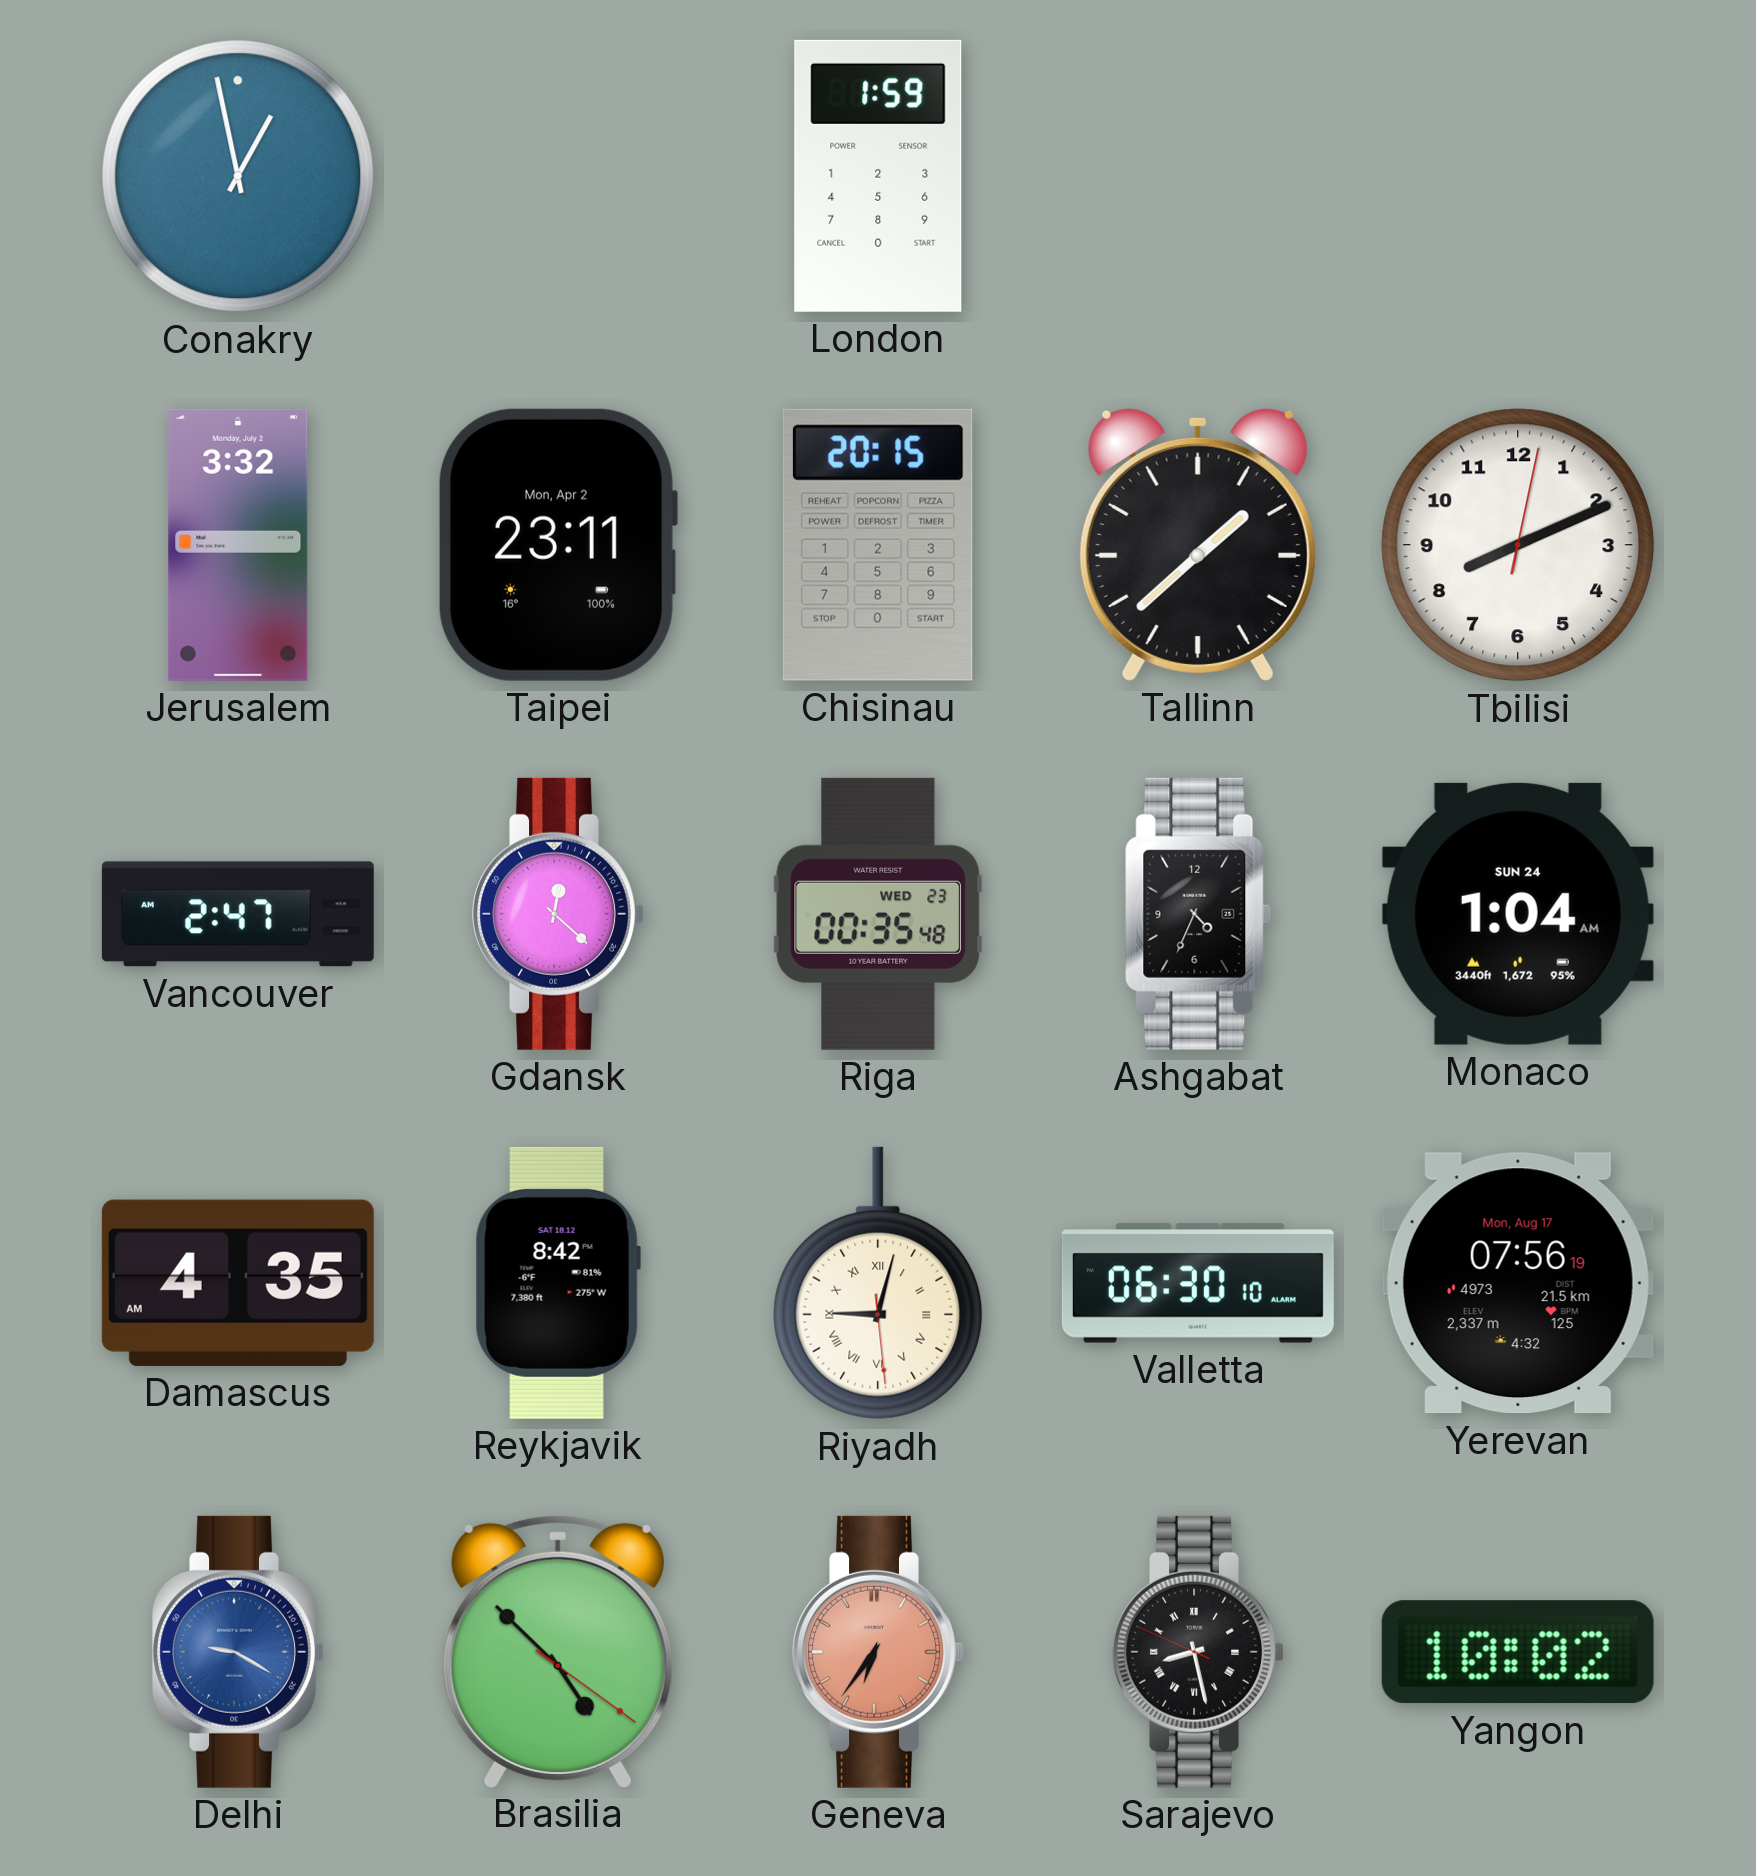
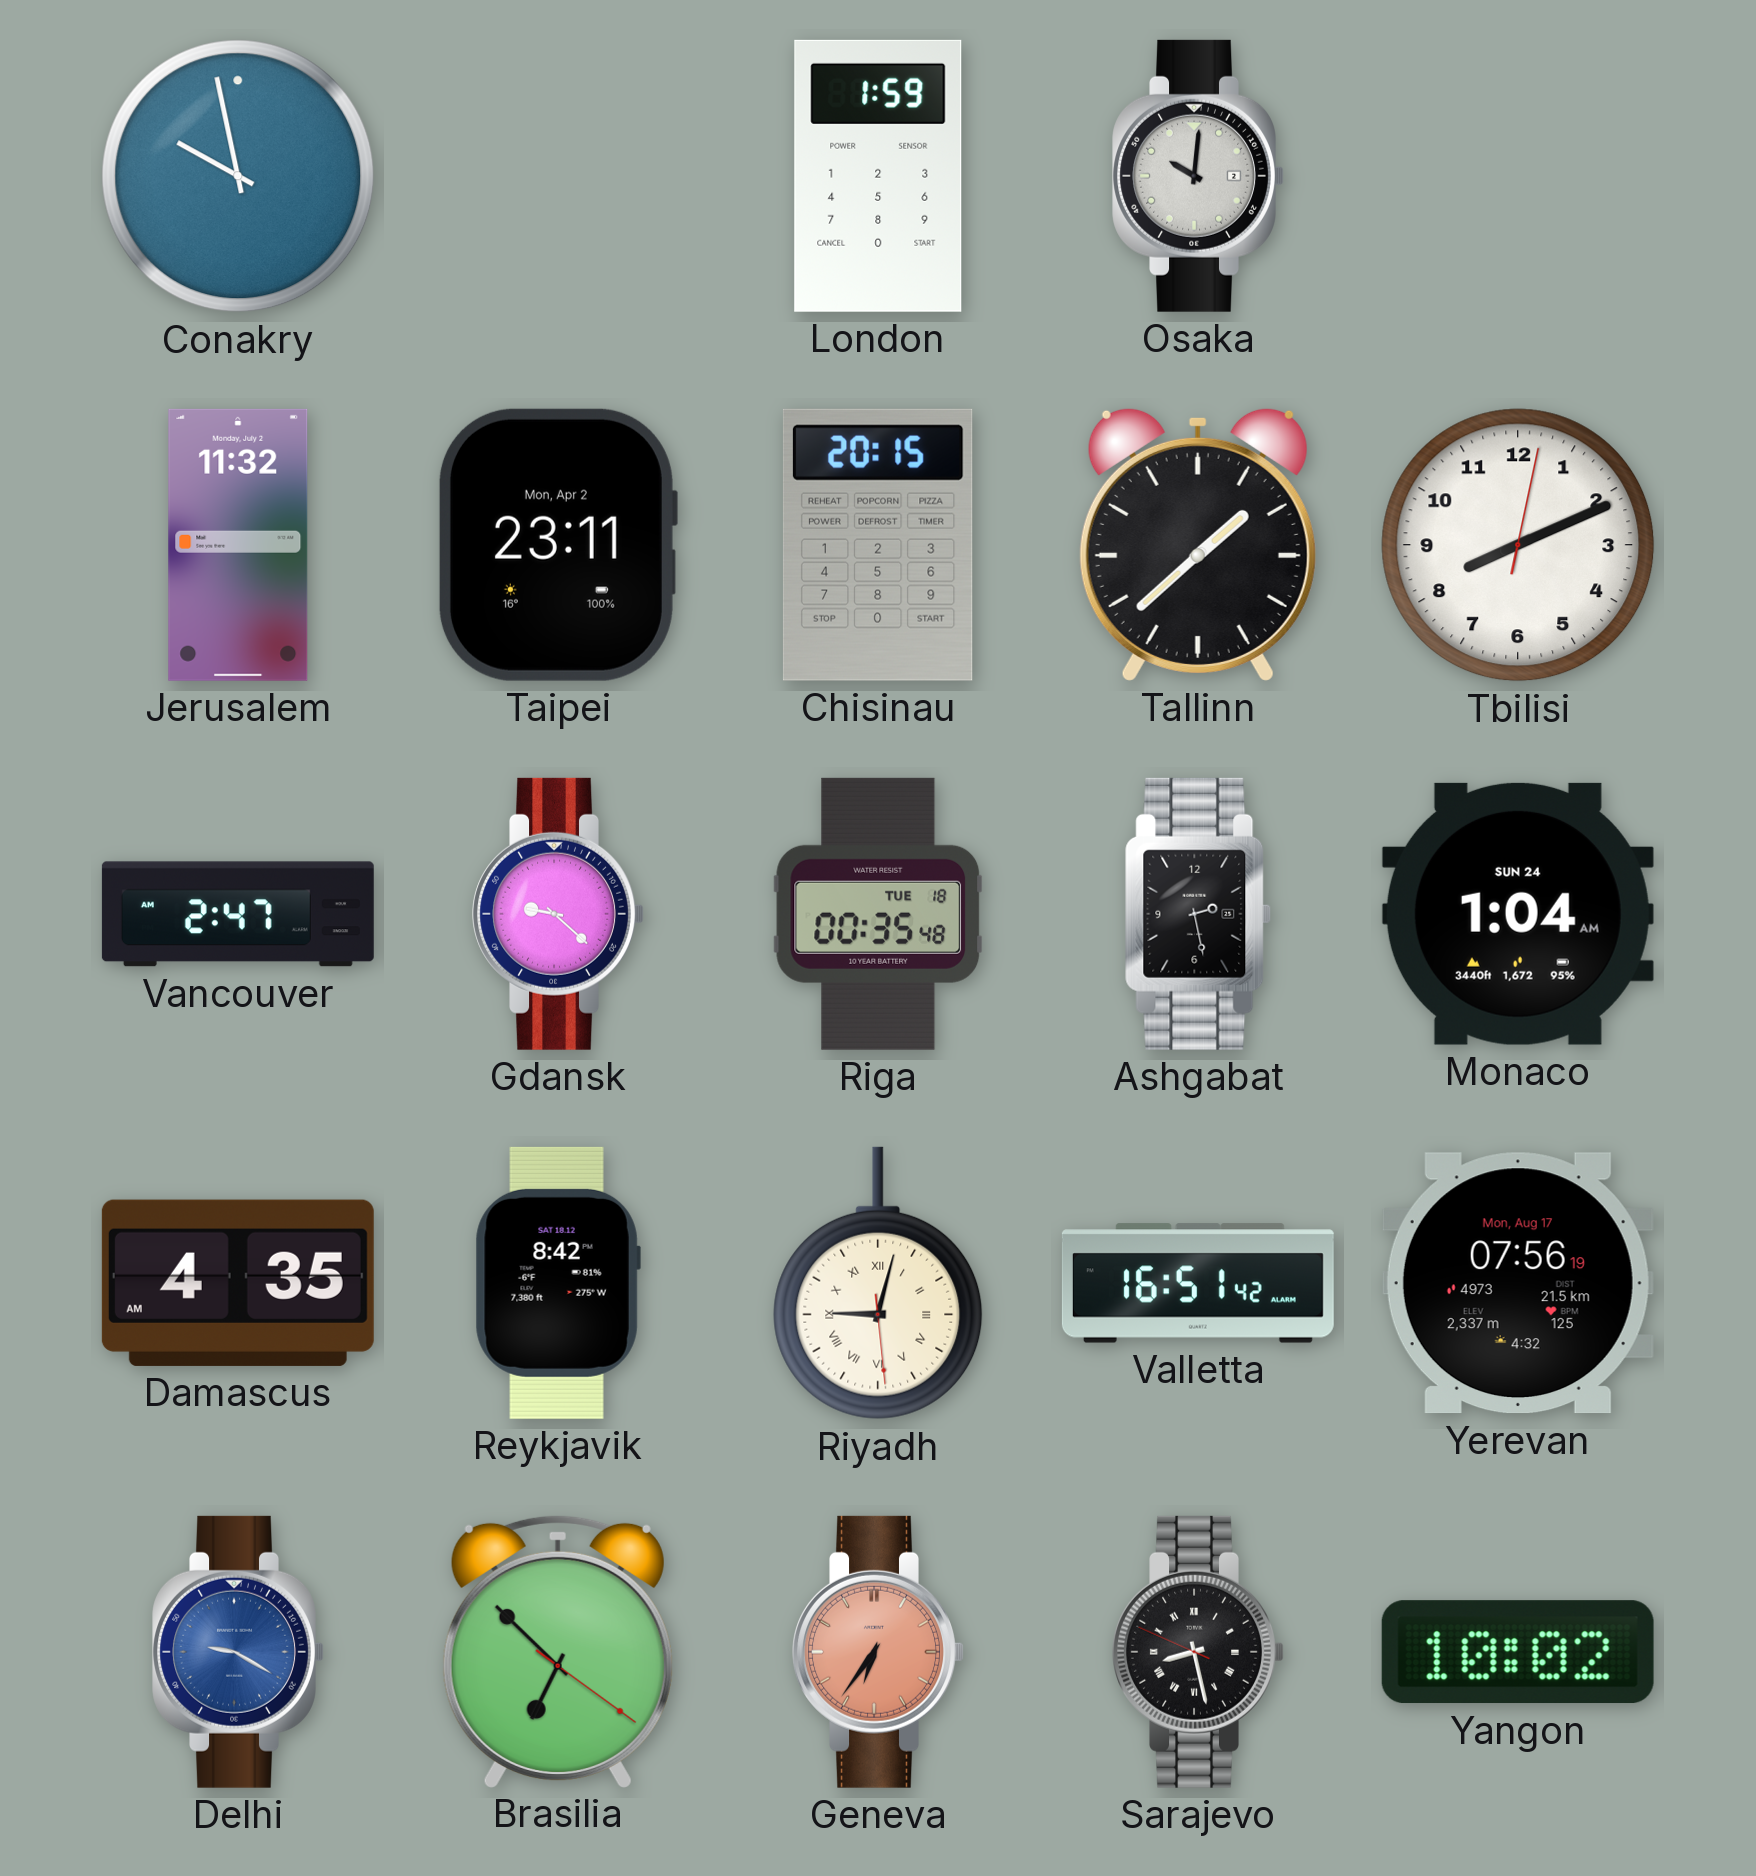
Conakry: 12:58 -> 9:58
Osaka: none -> 10:01
Jerusalem: 3:32 -> 11:32
Gdansk: 12:22 -> 9:22
Riga date: WED 23 -> TUE 18
Ashgabat: 4:34 -> 2:28
Valletta: 06:30 -> 16:51
Brasilia: 4:52 -> 6:52
